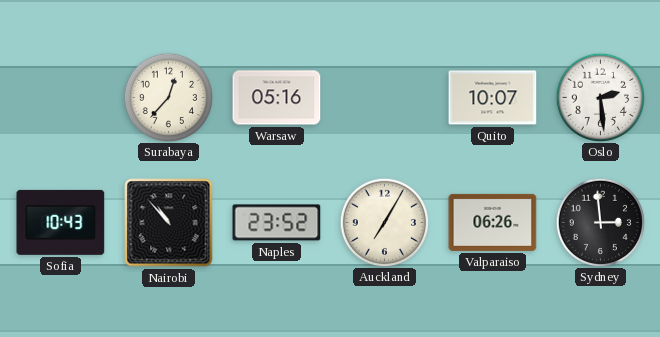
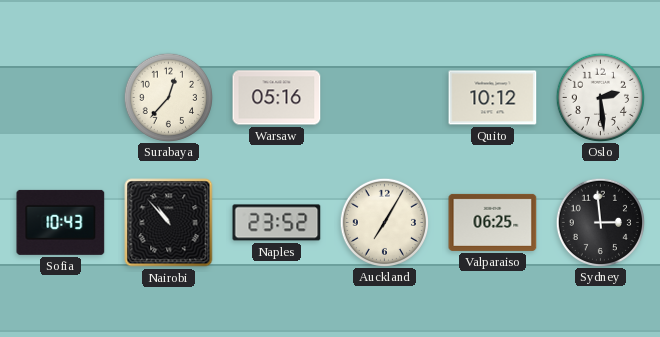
Quito: 10:07 -> 10:12
Valparaiso: 06:26 -> 06:25
